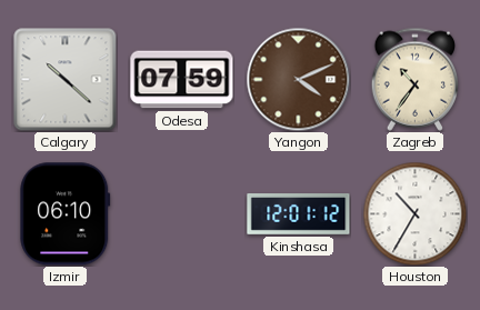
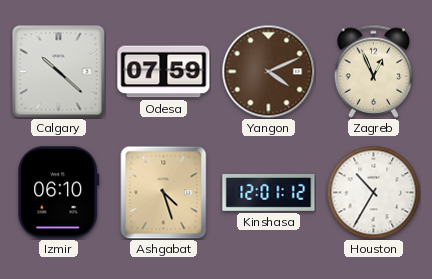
Zagreb: 10:36 -> 12:56
Ashgabat: none -> 4:27
